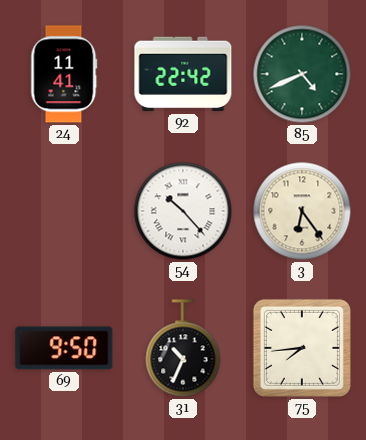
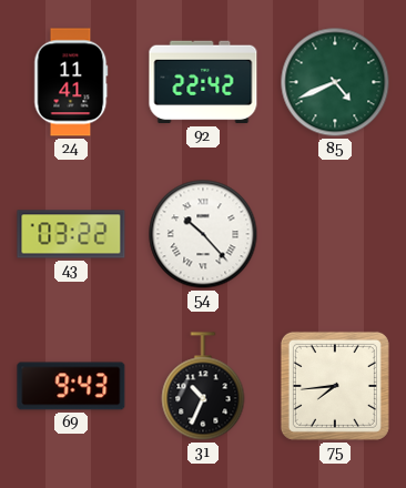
43: none -> 03:22
3: 6:24 -> none
69: 9:50 -> 9:43
